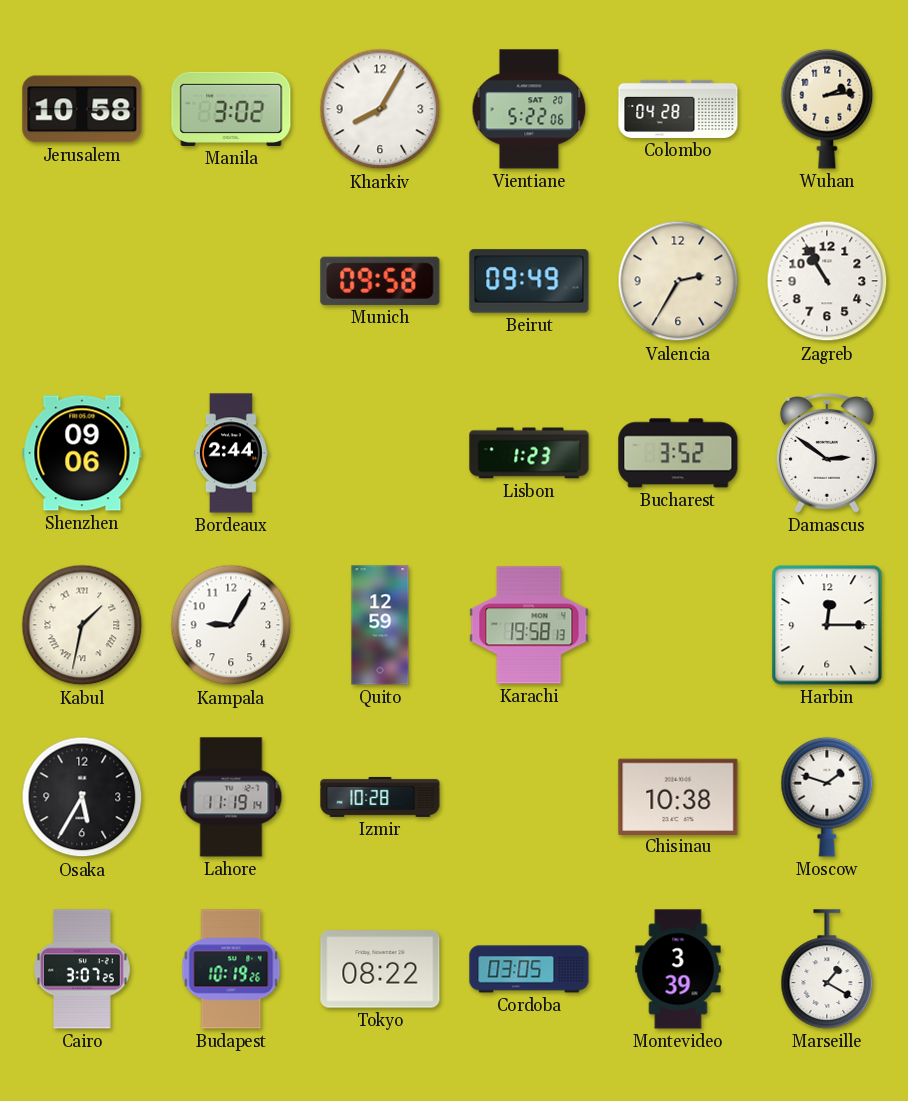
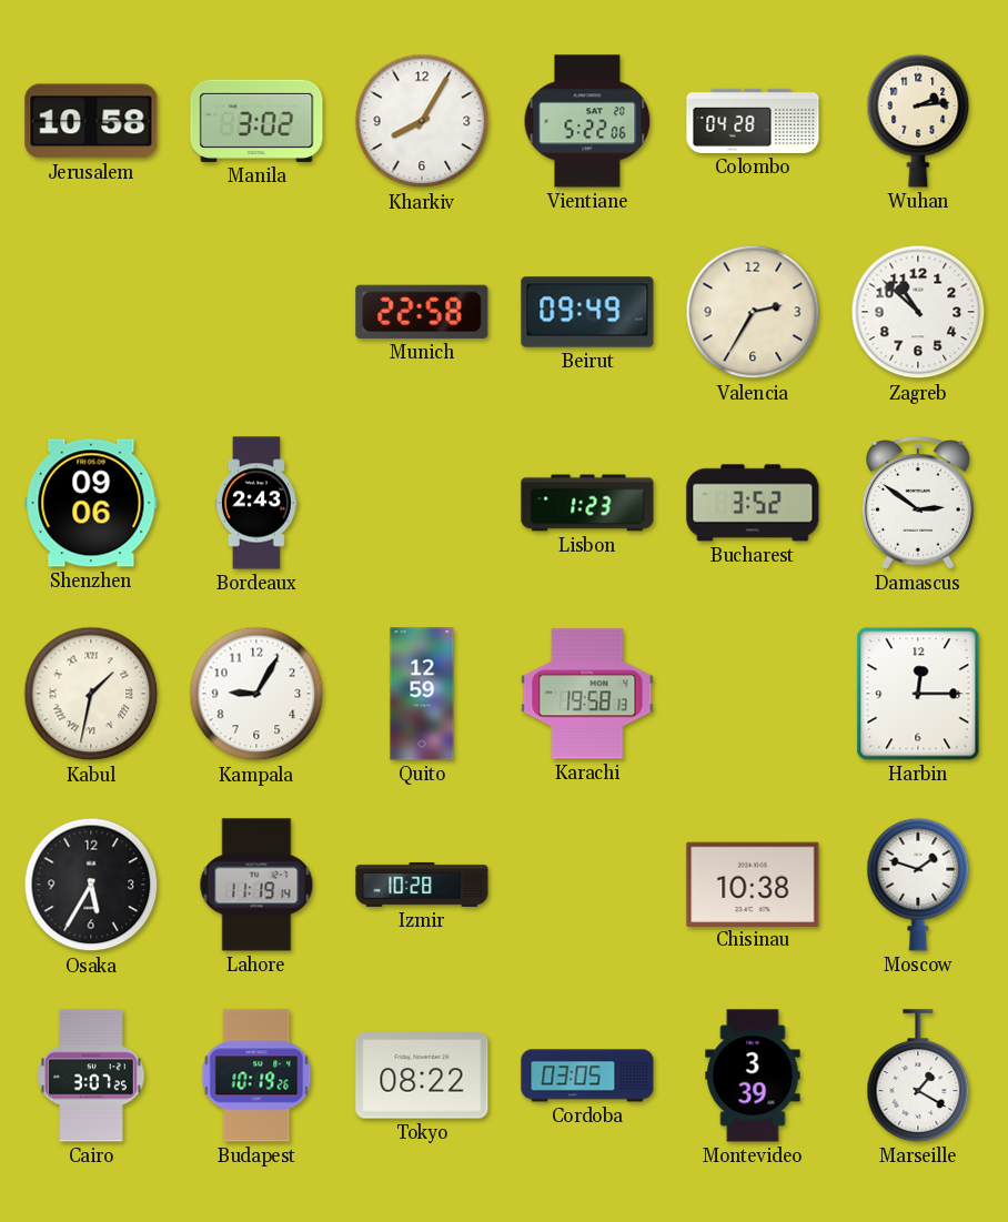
Munich: 09:58 -> 22:58
Zagreb: 10:55 -> 10:52
Bordeaux: 2:44 -> 2:43
